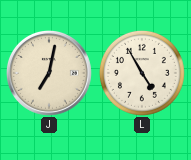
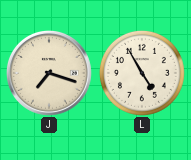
J: 7:02 -> 7:18
